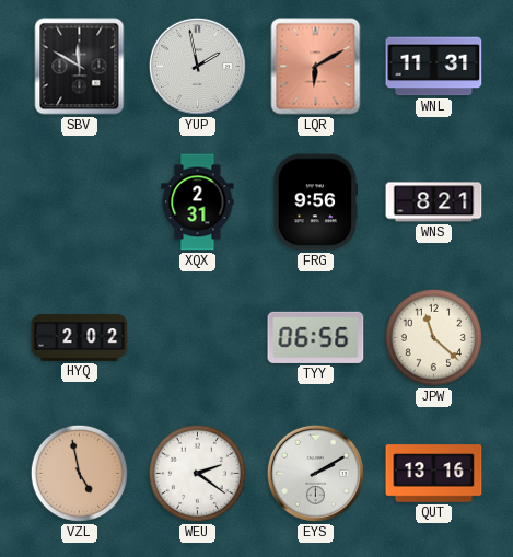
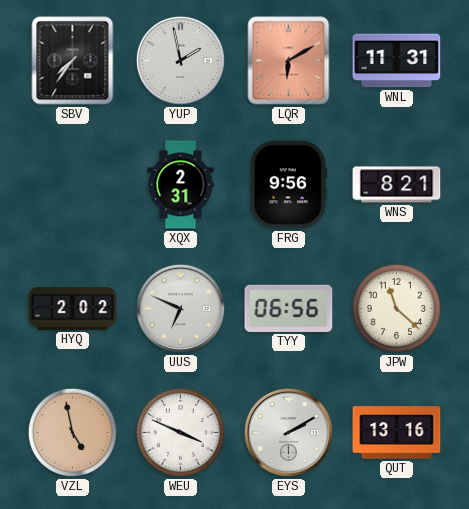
SBV: 11:50 -> 7:36
UUS: none -> 6:49
WEU: 2:21 -> 3:49
